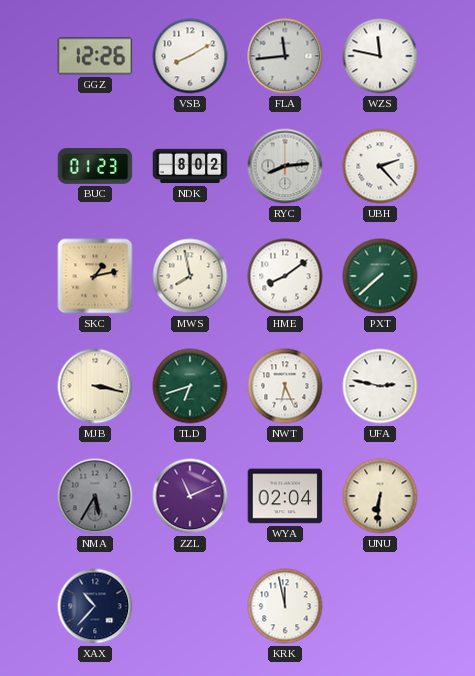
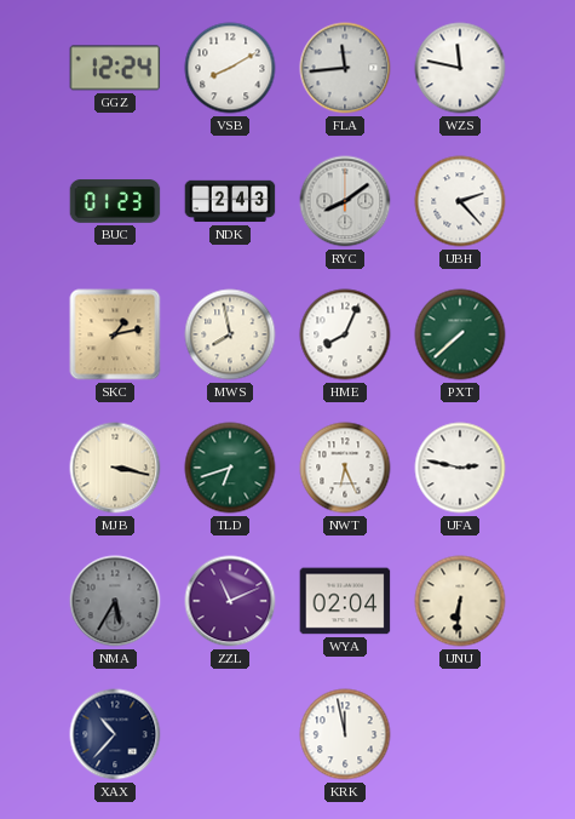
GGZ: 12:26 -> 12:24
NDK: 8:02 -> 2:43
RYC: 8:14 -> 8:09
HME: 8:09 -> 8:04
